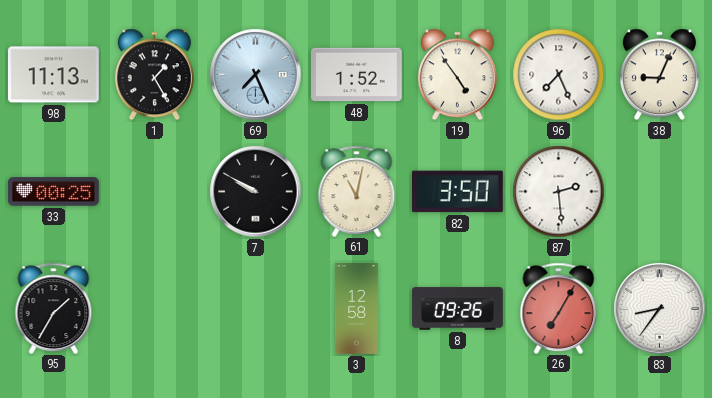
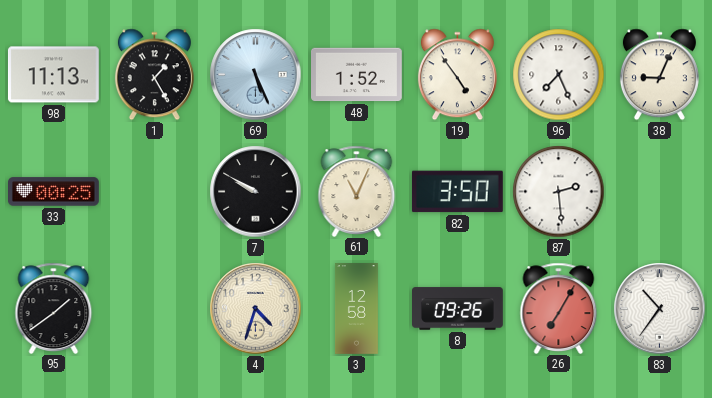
69: 7:26 -> 5:26
61: 11:02 -> 11:04
95: 1:35 -> 1:39
4: none -> 4:33
83: 8:36 -> 10:36
